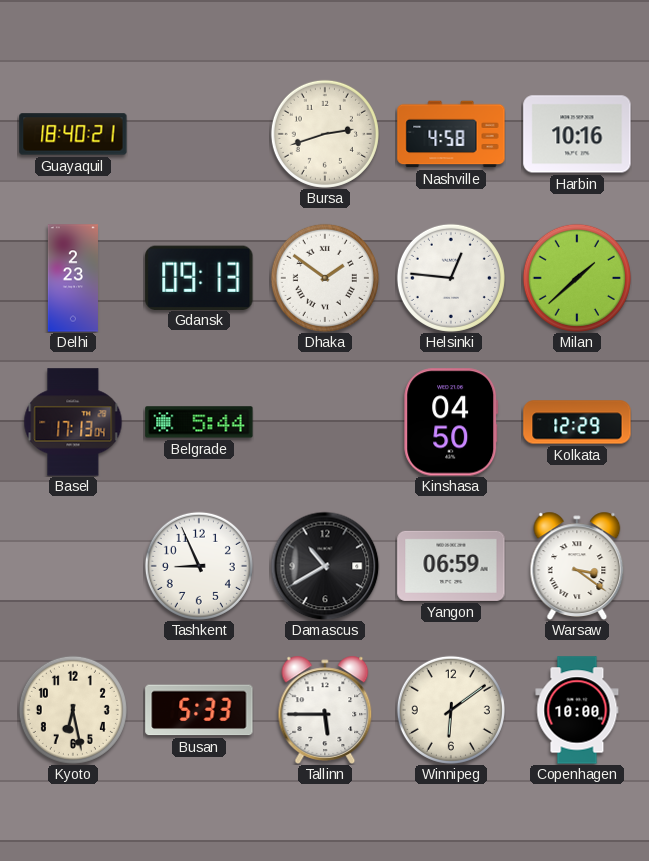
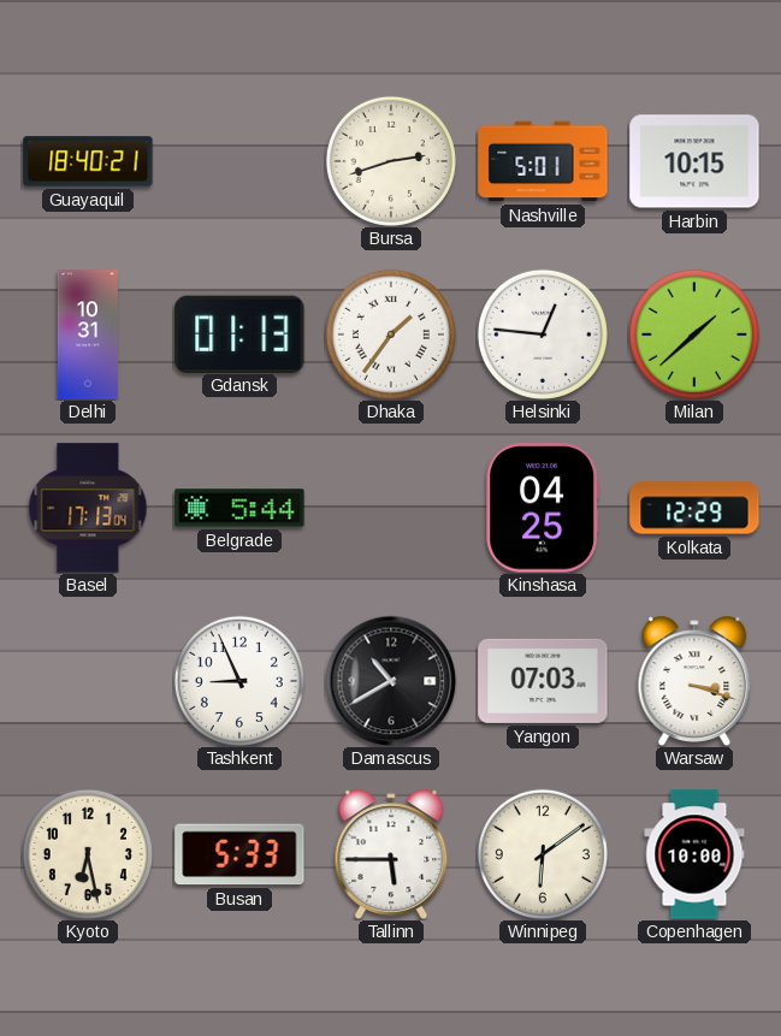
Nashville: 4:58 -> 5:01
Harbin: 10:16 -> 10:15
Delhi: 2:23 -> 10:31
Gdansk: 09:13 -> 01:13
Dhaka: 1:51 -> 1:36
Kinshasa: 04:50 -> 04:25
Yangon: 06:59 -> 07:03
Warsaw: 3:21 -> 3:18
